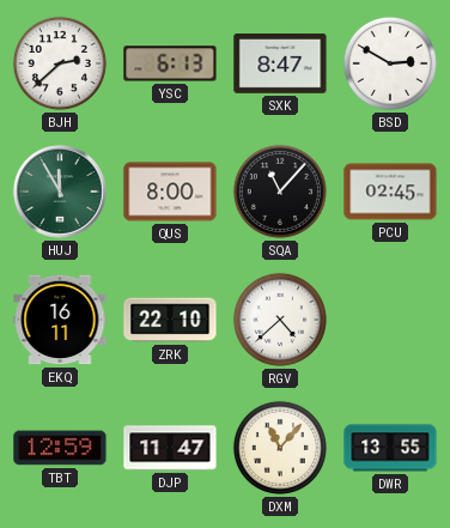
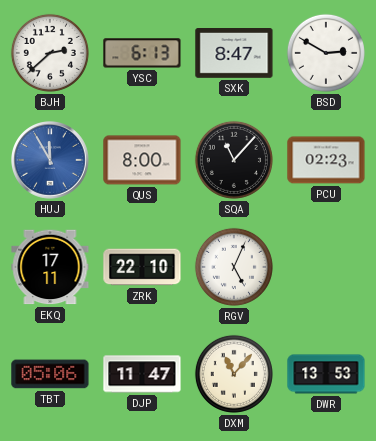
HUJ dial: green -> blue
PCU: 02:45 -> 02:23
EKQ: 16:11 -> 17:11
RGV: 4:38 -> 5:04
TBT: 12:59 -> 05:06
DWR: 13:55 -> 13:53
